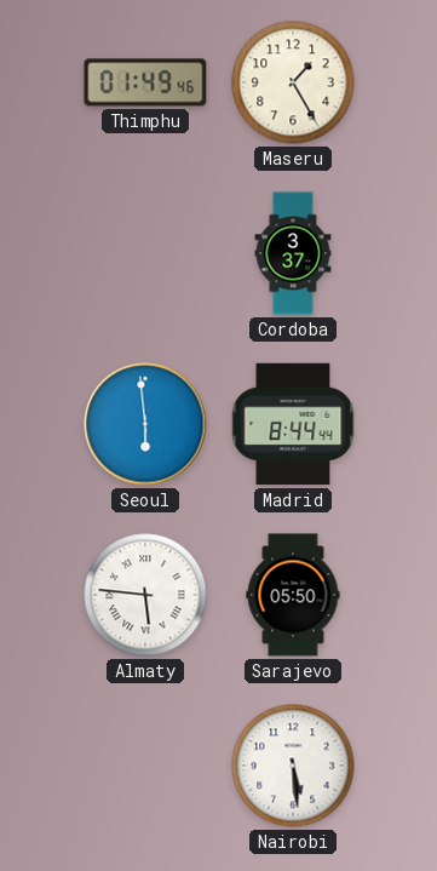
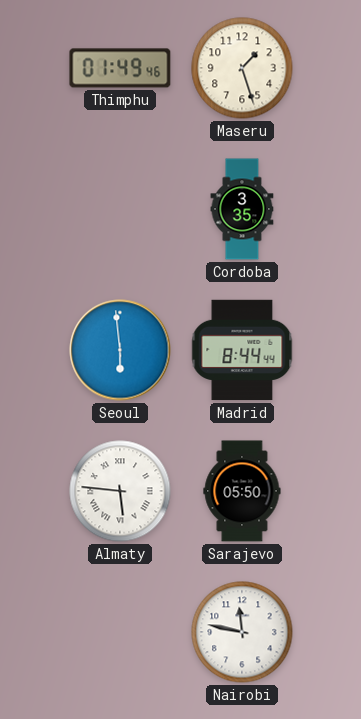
Maseru: 1:25 -> 1:27
Cordoba: 3:37 -> 3:35
Nairobi: 5:29 -> 11:47
